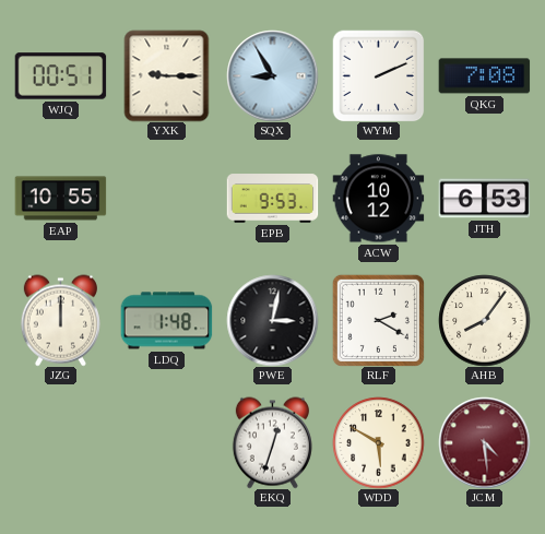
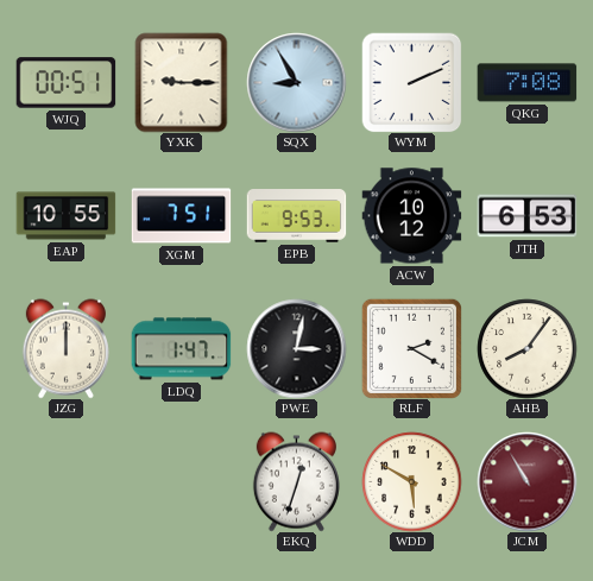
XGM: none -> 7:51
LDQ: 1:48 -> 1:47
JCM: 4:29 -> 10:55
